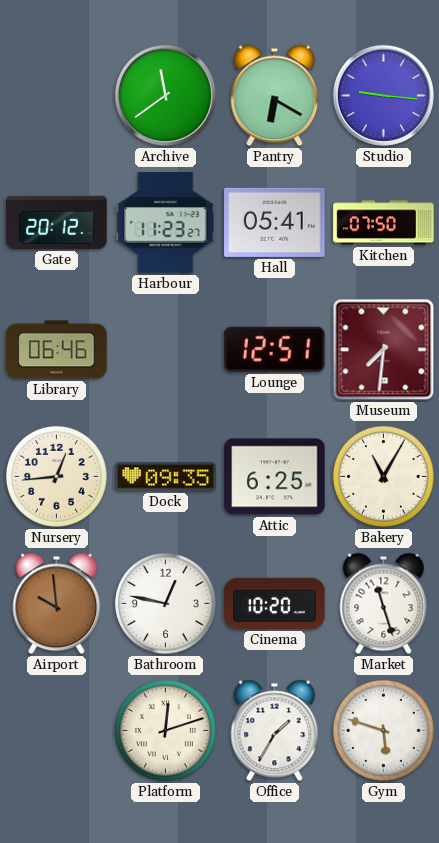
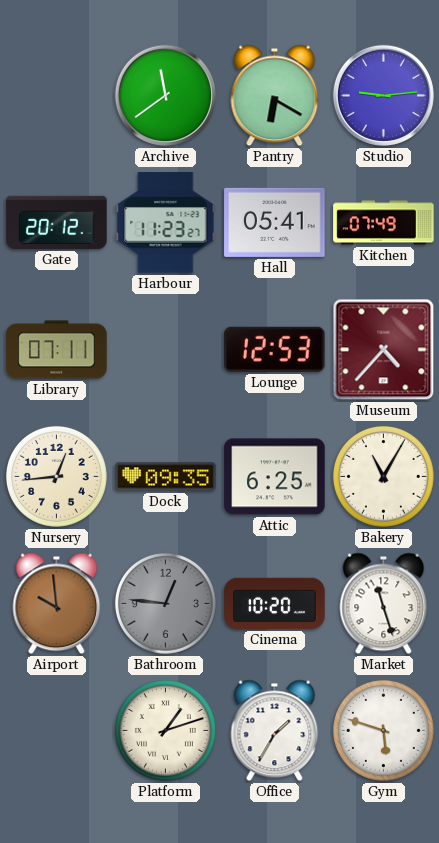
Studio: 9:16 -> 9:14
Kitchen: 07:50 -> 07:49
Library: 06:46 -> 07:11
Lounge: 12:51 -> 12:53
Museum: 7:31 -> 4:37
Bathroom: 12:47 -> 12:46
Bathroom dial: white -> grey
Platform: 12:12 -> 1:12
